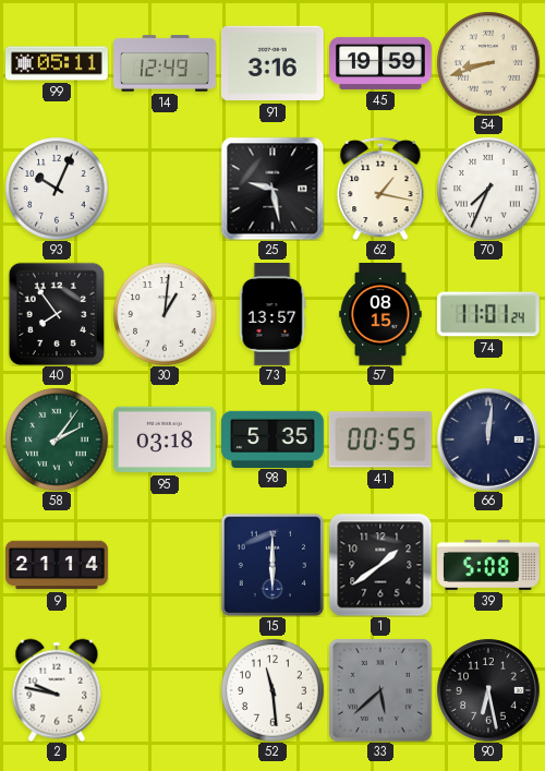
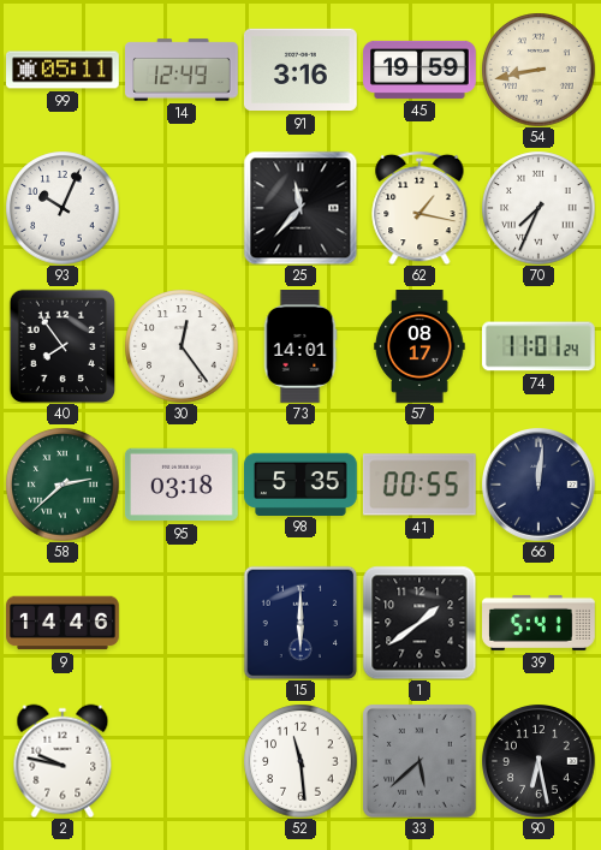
54: 8:42 -> 8:43
25: 9:28 -> 11:37
30: 1:01 -> 12:24
73: 13:57 -> 14:01
57: 08:15 -> 08:17
58: 2:06 -> 2:38
9: 21:14 -> 14:46
39: 5:08 -> 5:41
